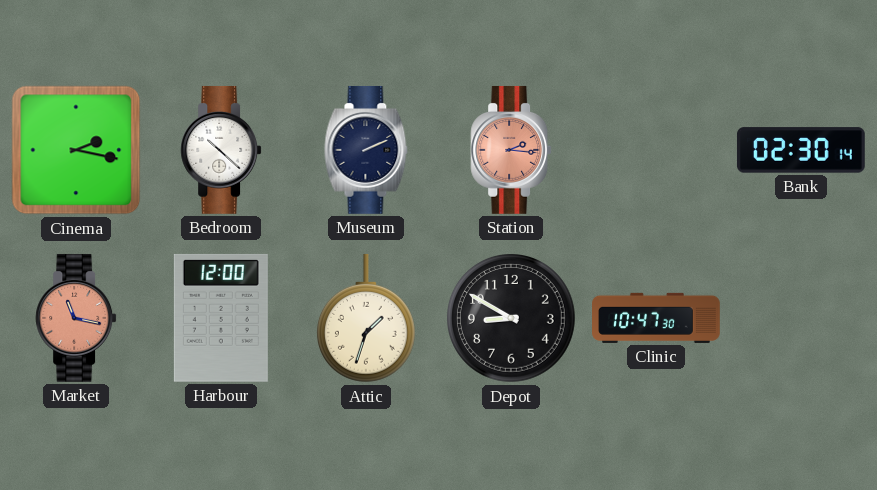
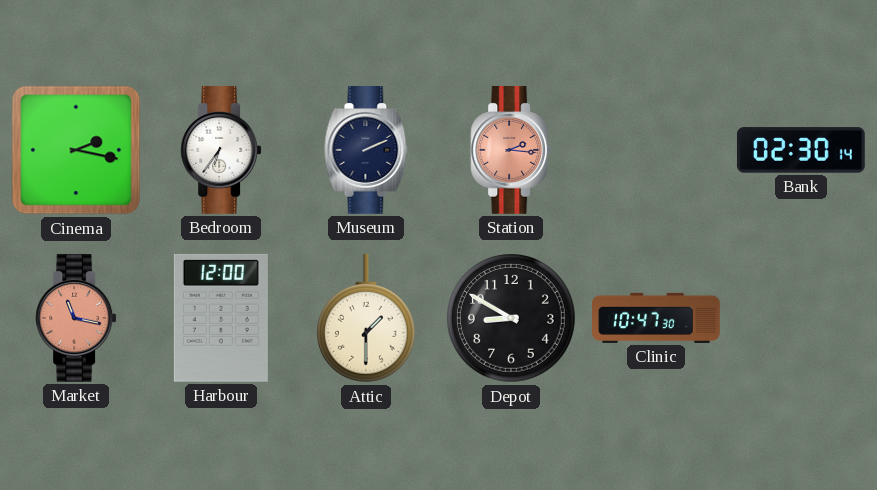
Bedroom: 10:22 -> 6:36
Attic: 1:33 -> 1:30
